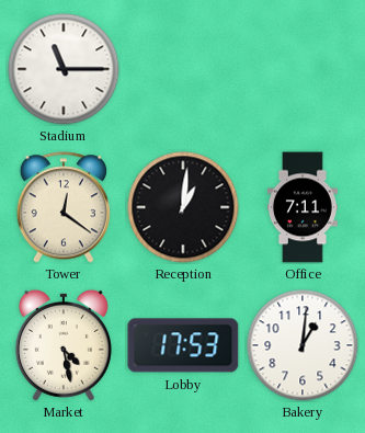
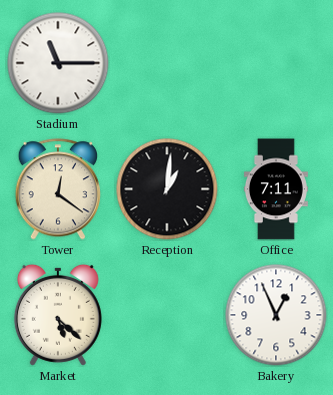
Market: 4:28 -> 5:22
Lobby: 17:53 -> none
Bakery: 1:01 -> 12:56
